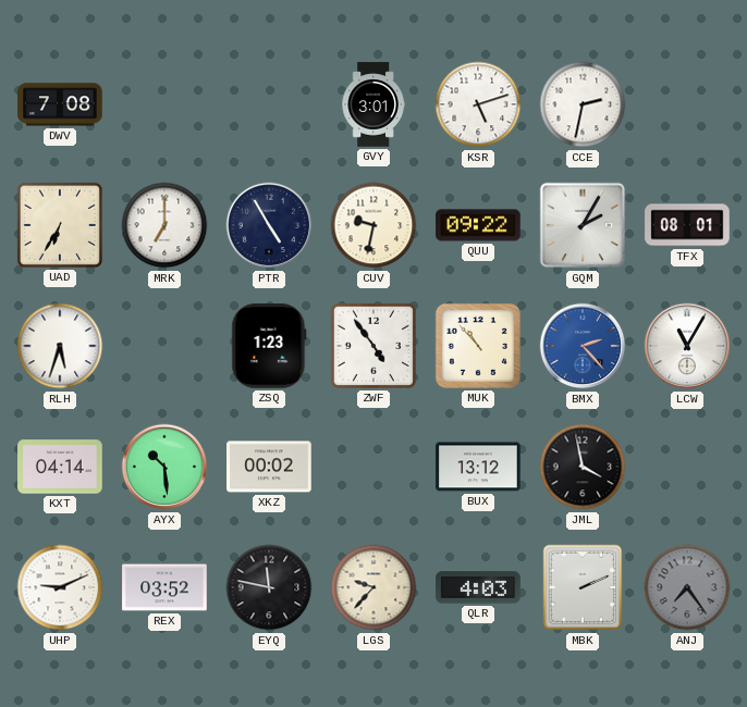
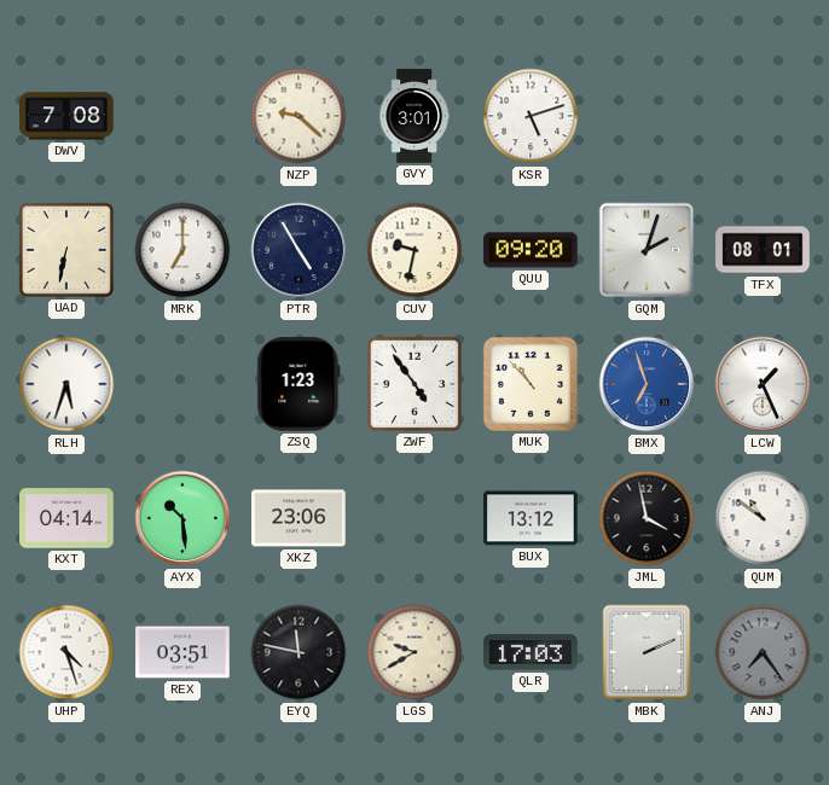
NZP: none -> 9:22
CCE: 2:32 -> none
UAD: 6:35 -> 6:32
QUU: 09:22 -> 09:20
GQM: 2:05 -> 2:03
BMX: 2:23 -> 6:57
LCW: 11:05 -> 1:26
XKZ: 00:02 -> 23:06
QUM: none -> 10:51
UHP: 9:11 -> 4:27
REX: 03:52 -> 03:51
LGS: 9:37 -> 9:40
QLR: 4:03 -> 17:03
